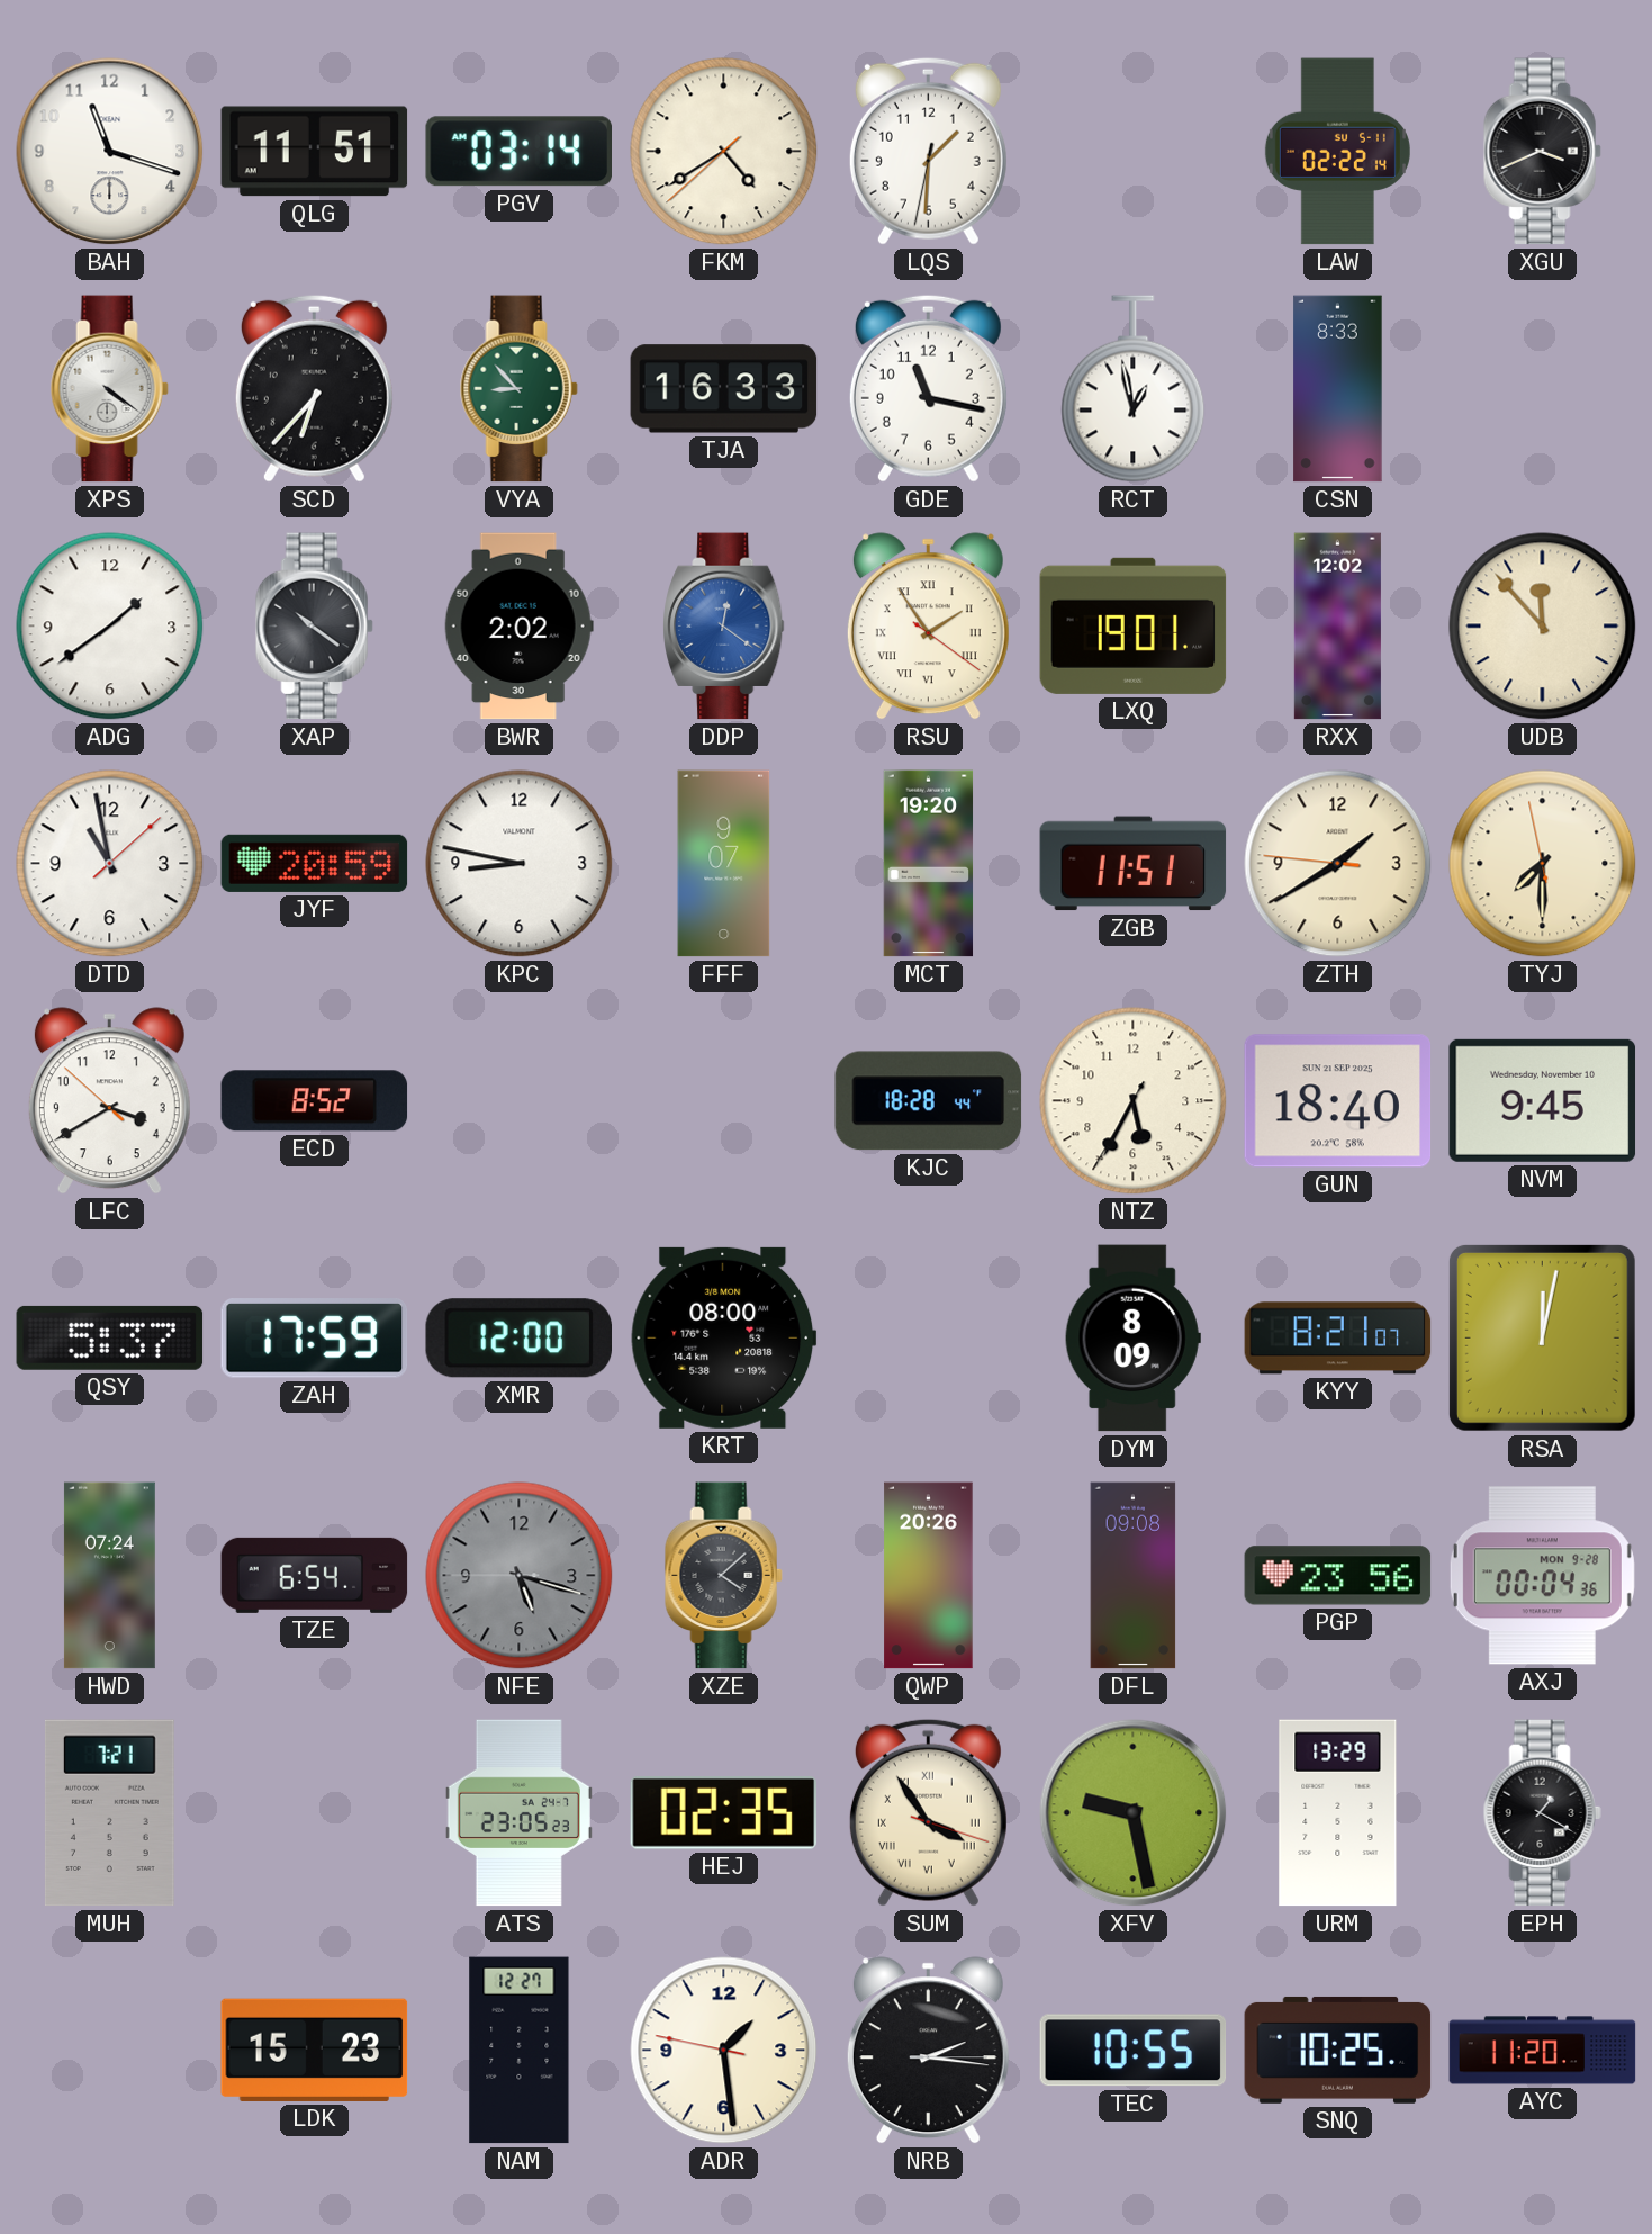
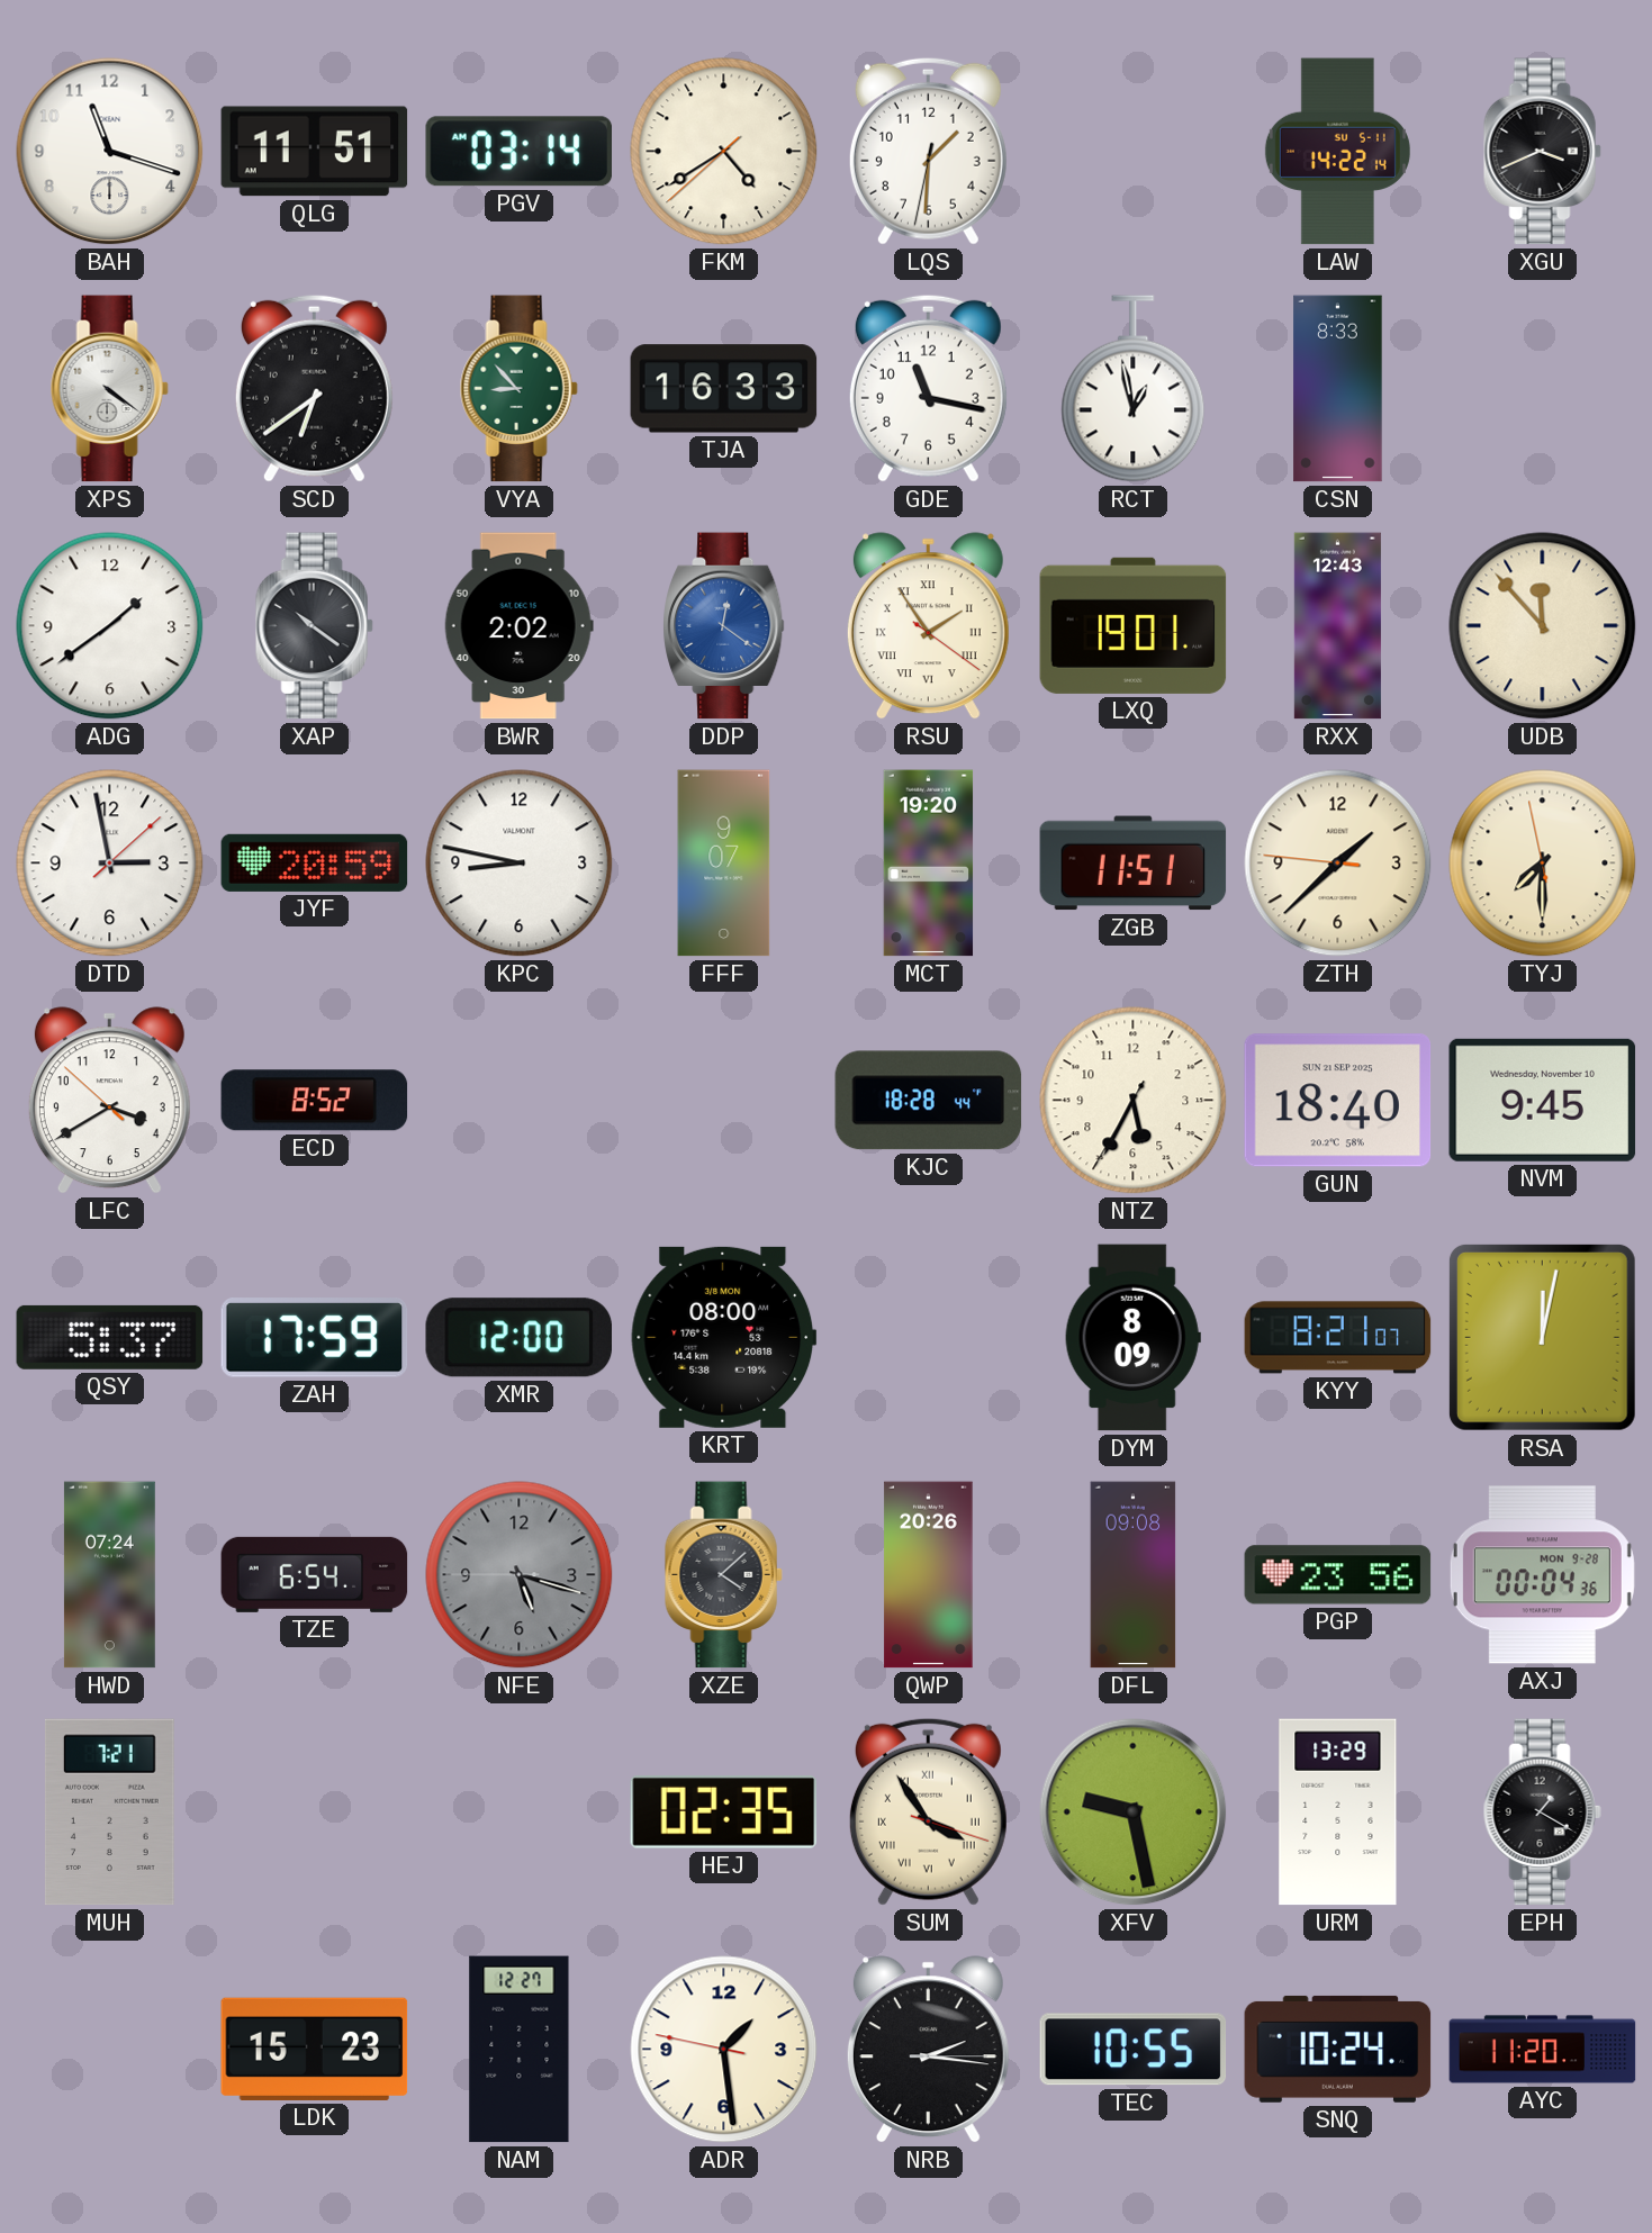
LAW: 02:22 -> 14:22
SCD: 6:37 -> 6:39
RXX: 12:02 -> 12:43
DTD: 10:58 -> 2:58
ZTH: 1:39 -> 1:37
ATS: 23:05 -> none
SNQ: 10:25 -> 10:24
